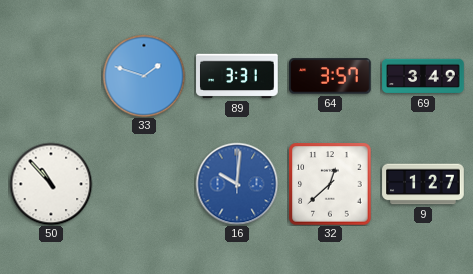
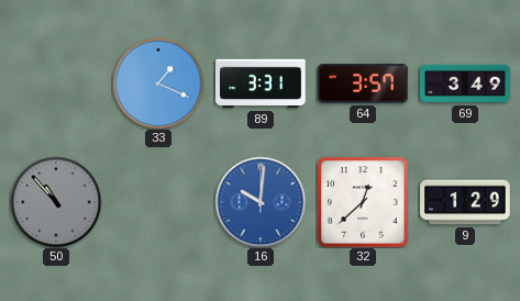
33: 1:48 -> 1:19
50 dial: white -> grey
9: 1:27 -> 1:29
